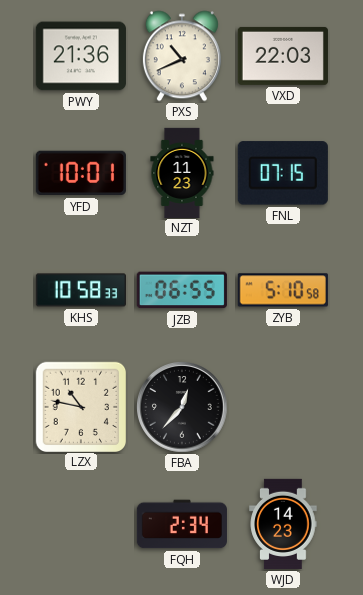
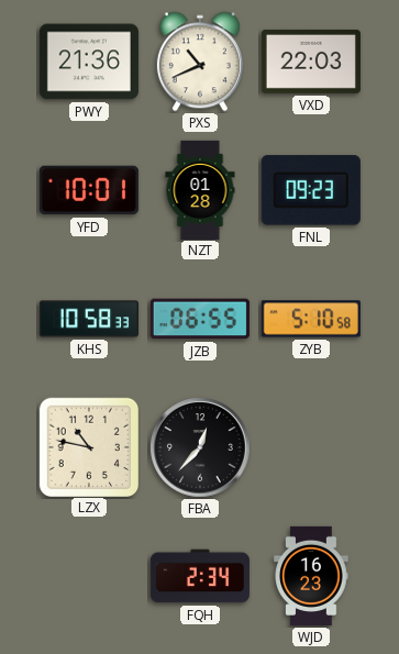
NZT: 11:23 -> 01:28
FNL: 07:15 -> 09:23
WJD: 14:23 -> 16:23
